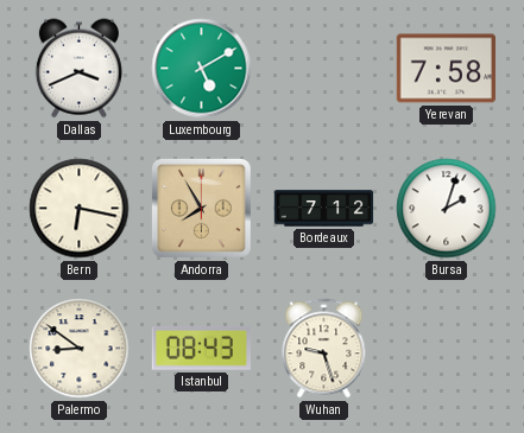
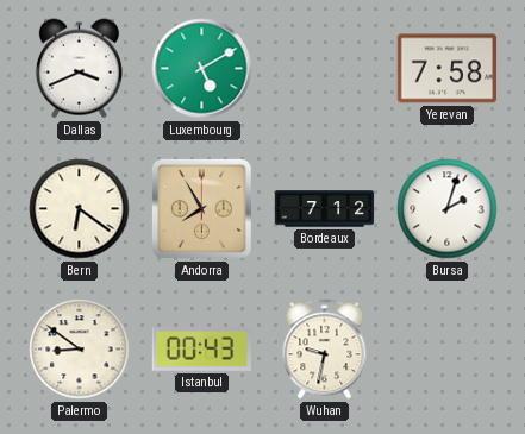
Bern: 6:17 -> 6:21
Istanbul: 08:43 -> 00:43
Wuhan: 9:27 -> 9:32
